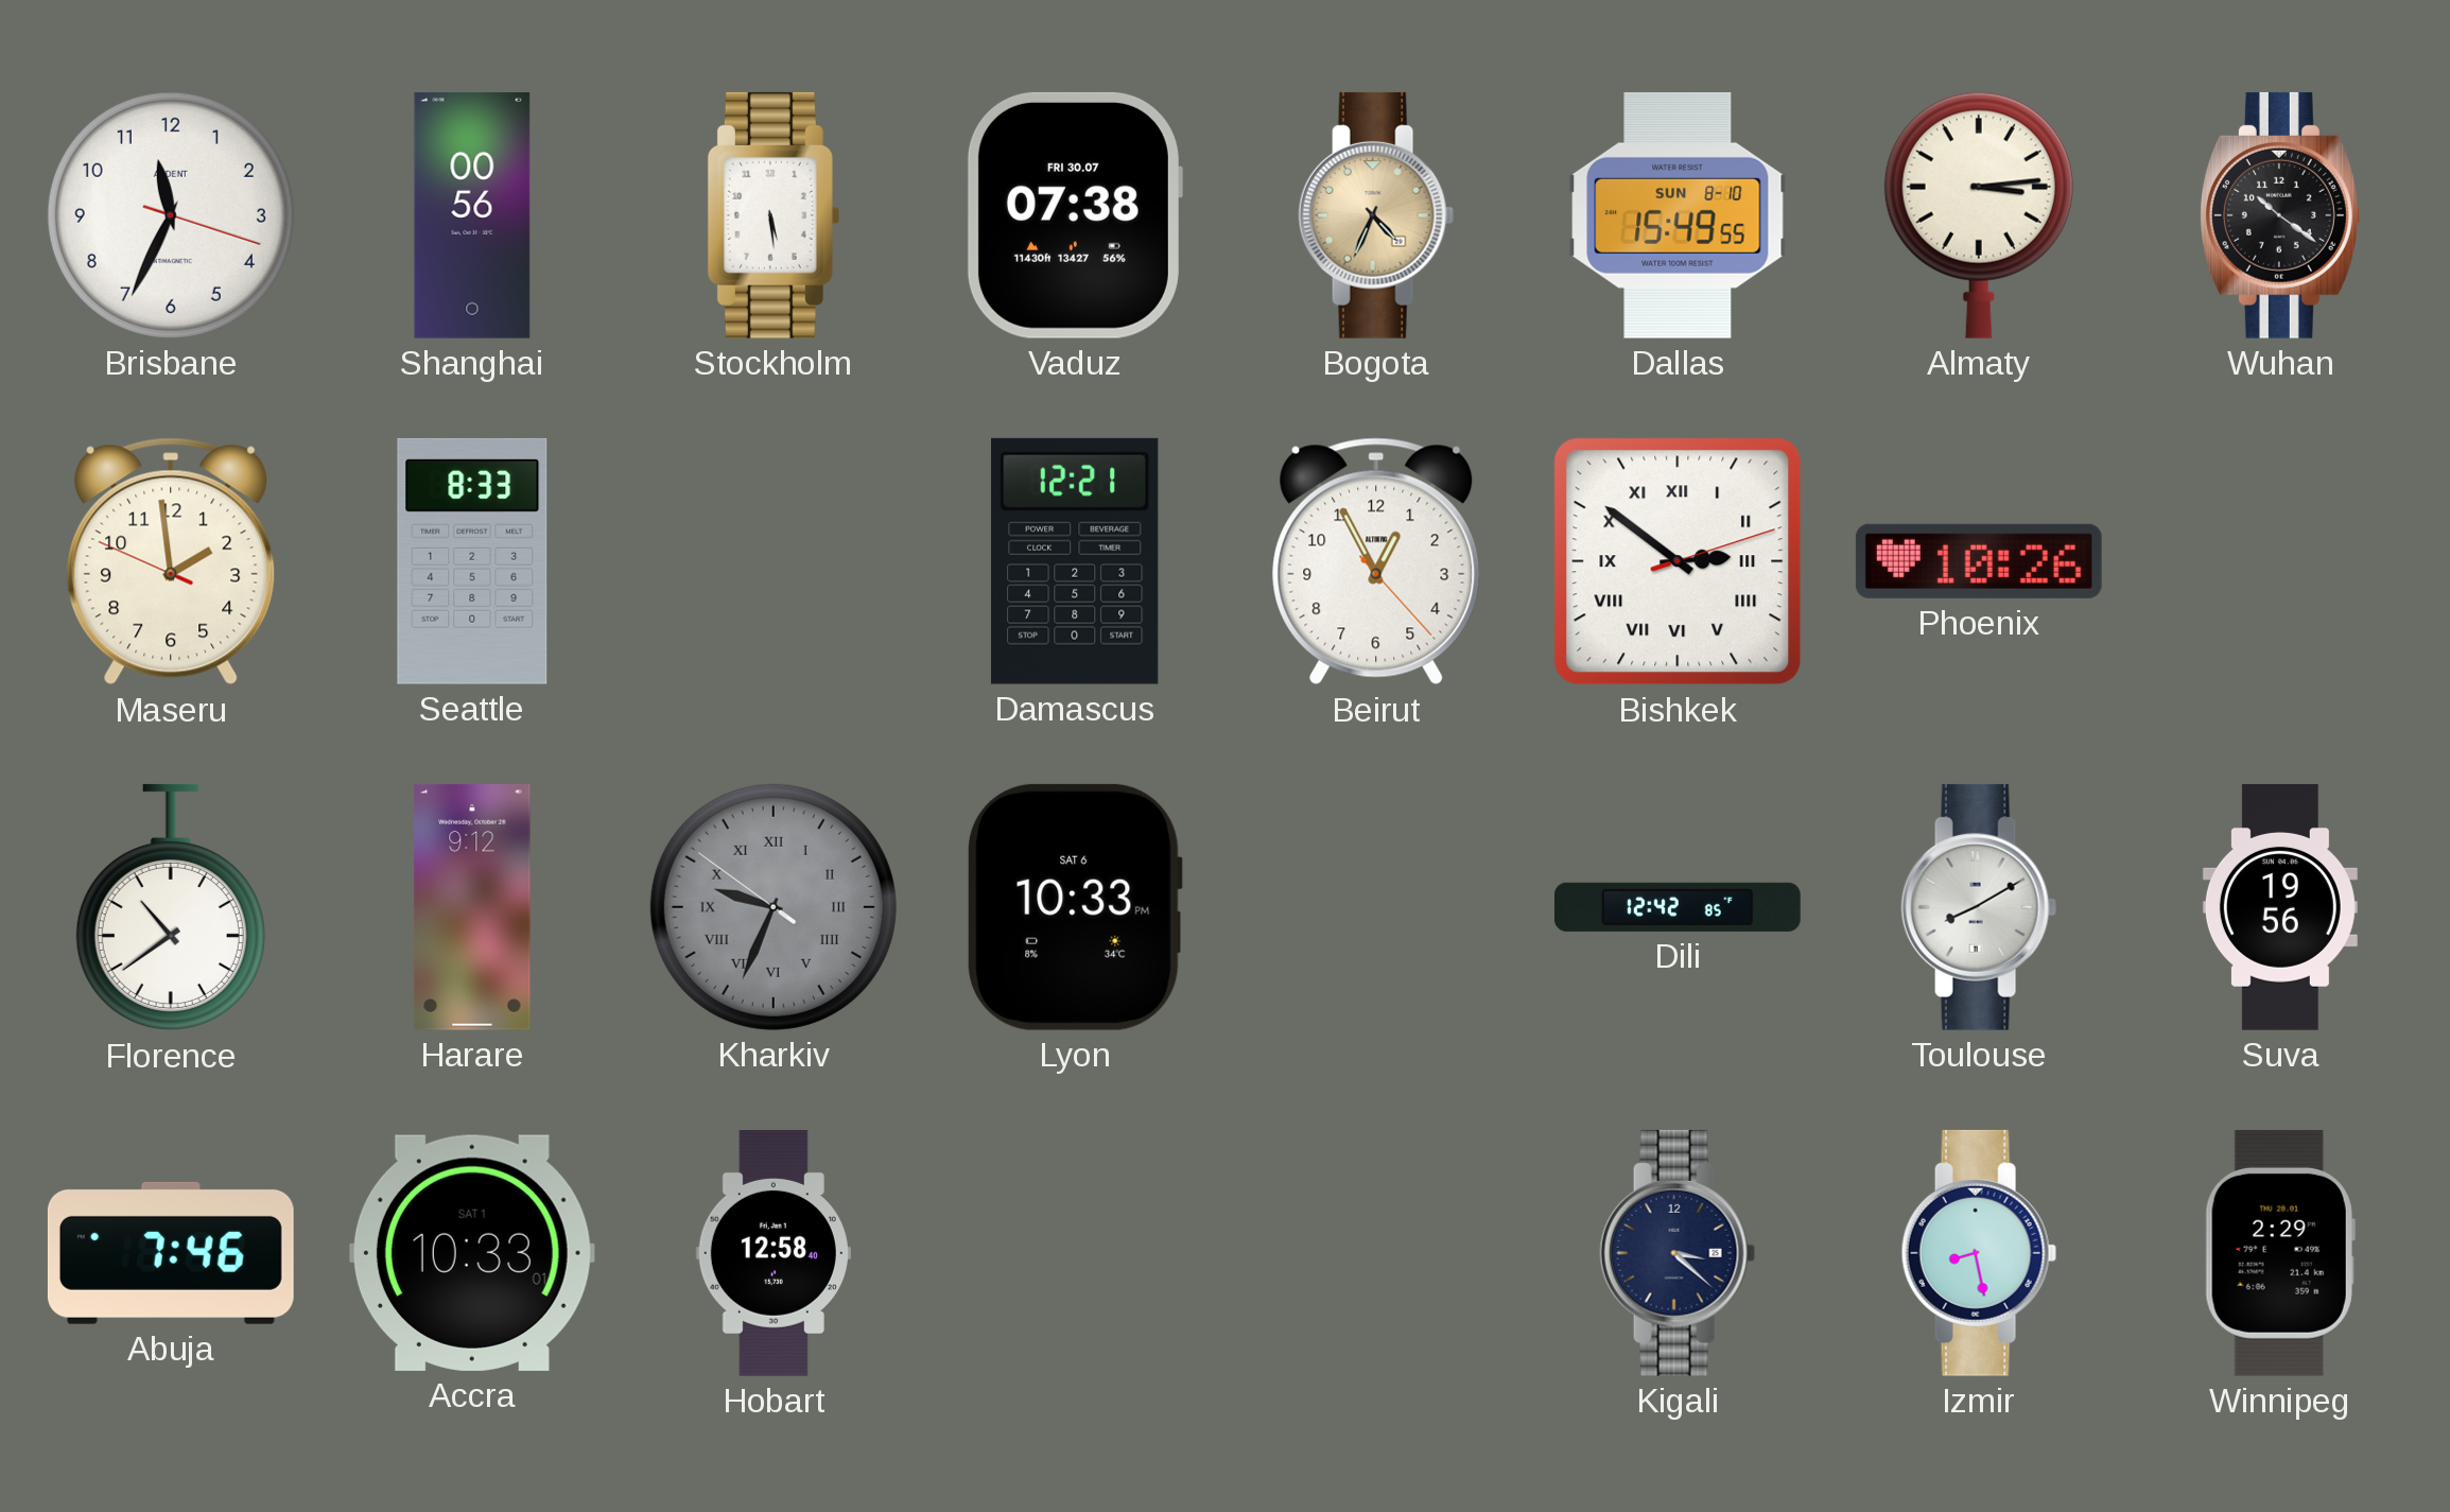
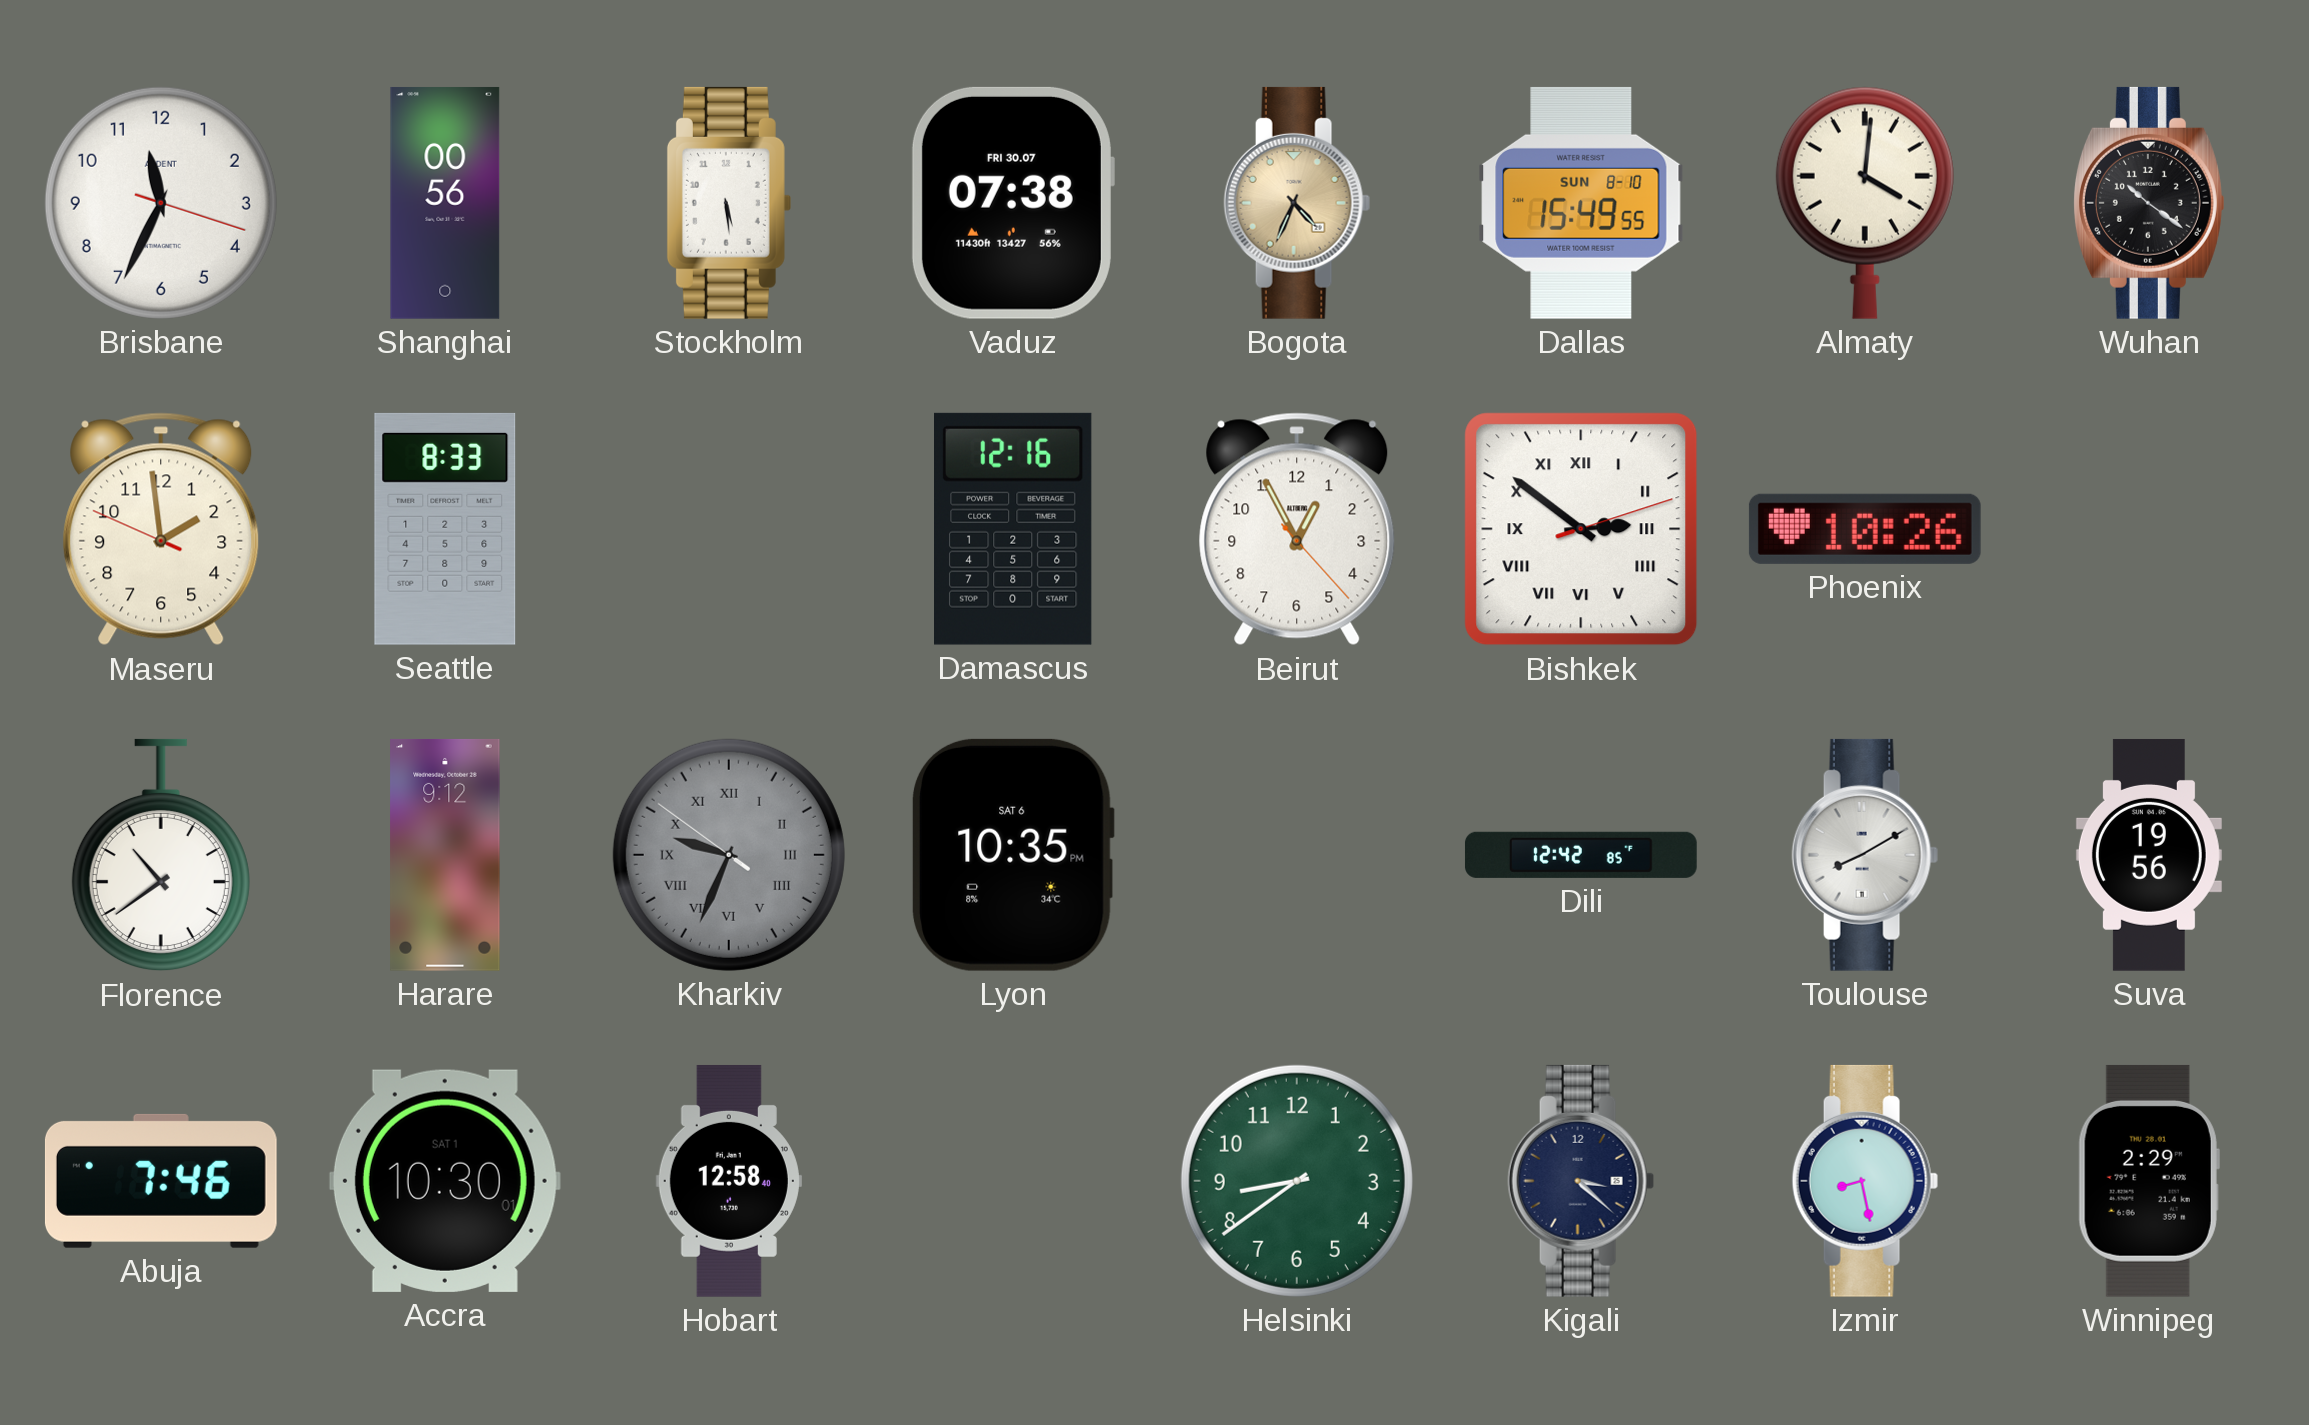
Almaty: 3:14 -> 4:01
Damascus: 12:21 -> 12:16
Lyon: 10:33 -> 10:35
Accra: 10:33 -> 10:30
Helsinki: none -> 8:39
